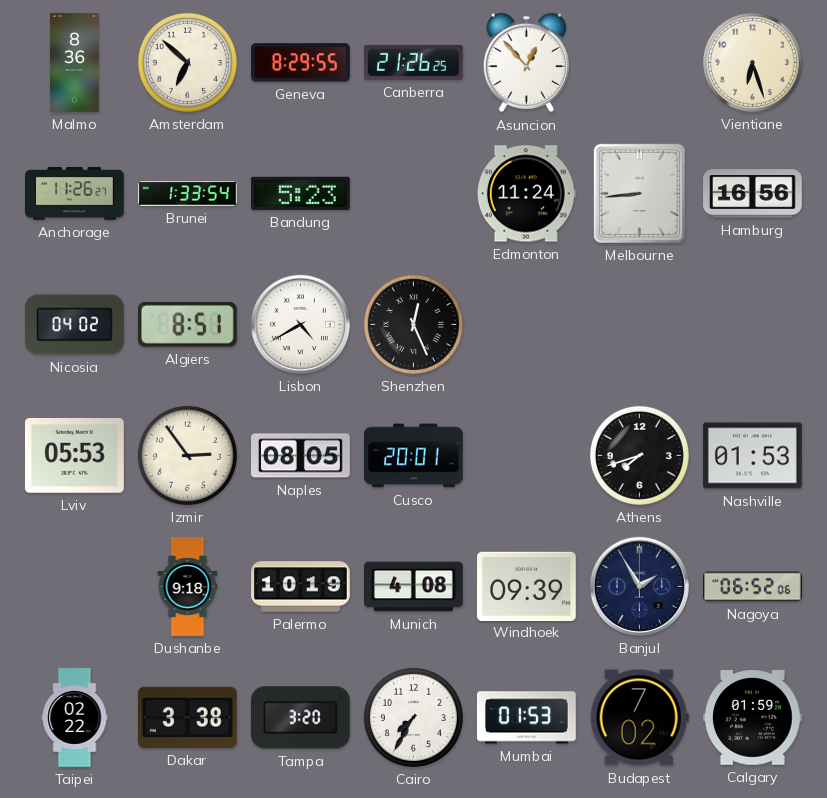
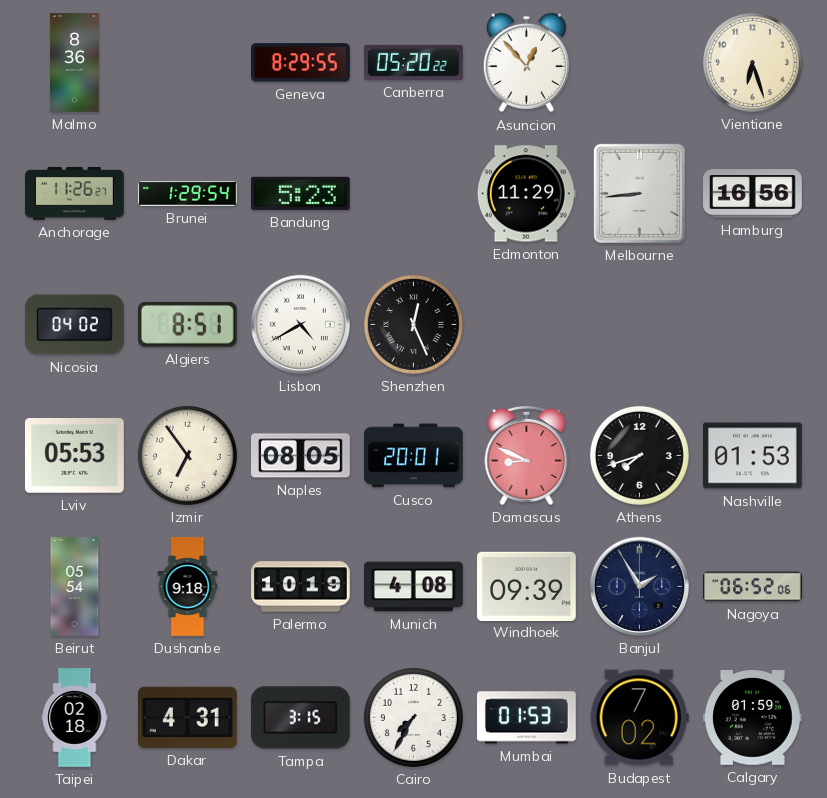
Amsterdam: 6:52 -> none
Canberra: 21:26 -> 05:20
Brunei: 1:33 -> 1:29
Edmonton: 11:24 -> 11:29
Izmir: 2:54 -> 6:54
Damascus: none -> 8:49
Beirut: none -> 05:54
Taipei: 02:22 -> 02:18
Dakar: 3:38 -> 4:31
Tampa: 3:20 -> 3:15
